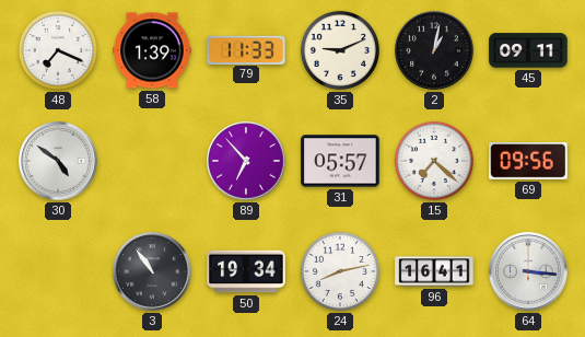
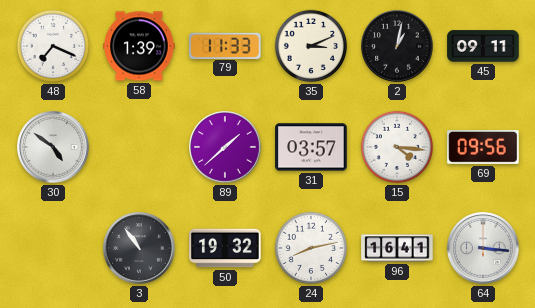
35: 9:11 -> 3:11
89: 6:53 -> 1:38
31: 05:57 -> 03:57
15: 7:22 -> 4:16
50: 19:34 -> 19:32
